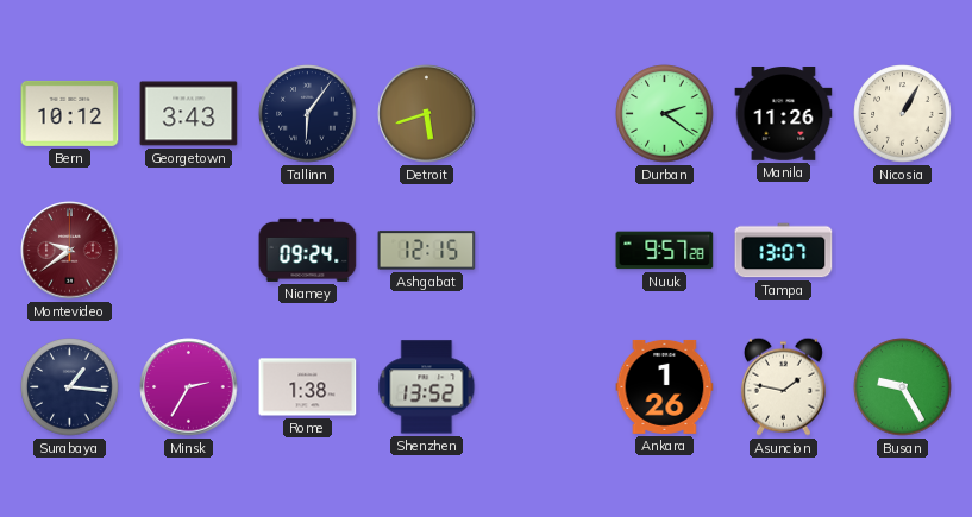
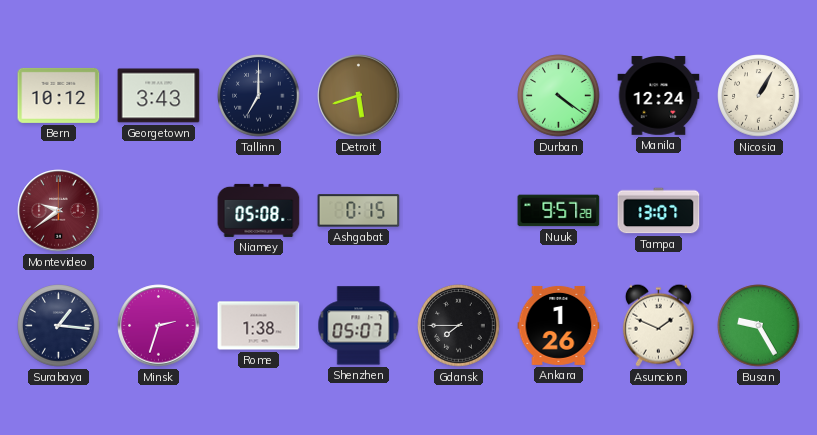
Tallinn: 6:06 -> 7:00
Durban: 2:21 -> 4:21
Manila: 11:26 -> 12:24
Niamey: 09:24 -> 05:08
Ashgabat: 12:15 -> 0:15
Minsk: 2:35 -> 2:33
Shenzhen: 13:52 -> 05:07
Gdansk: none -> 7:45
Asuncion: 1:47 -> 1:49
